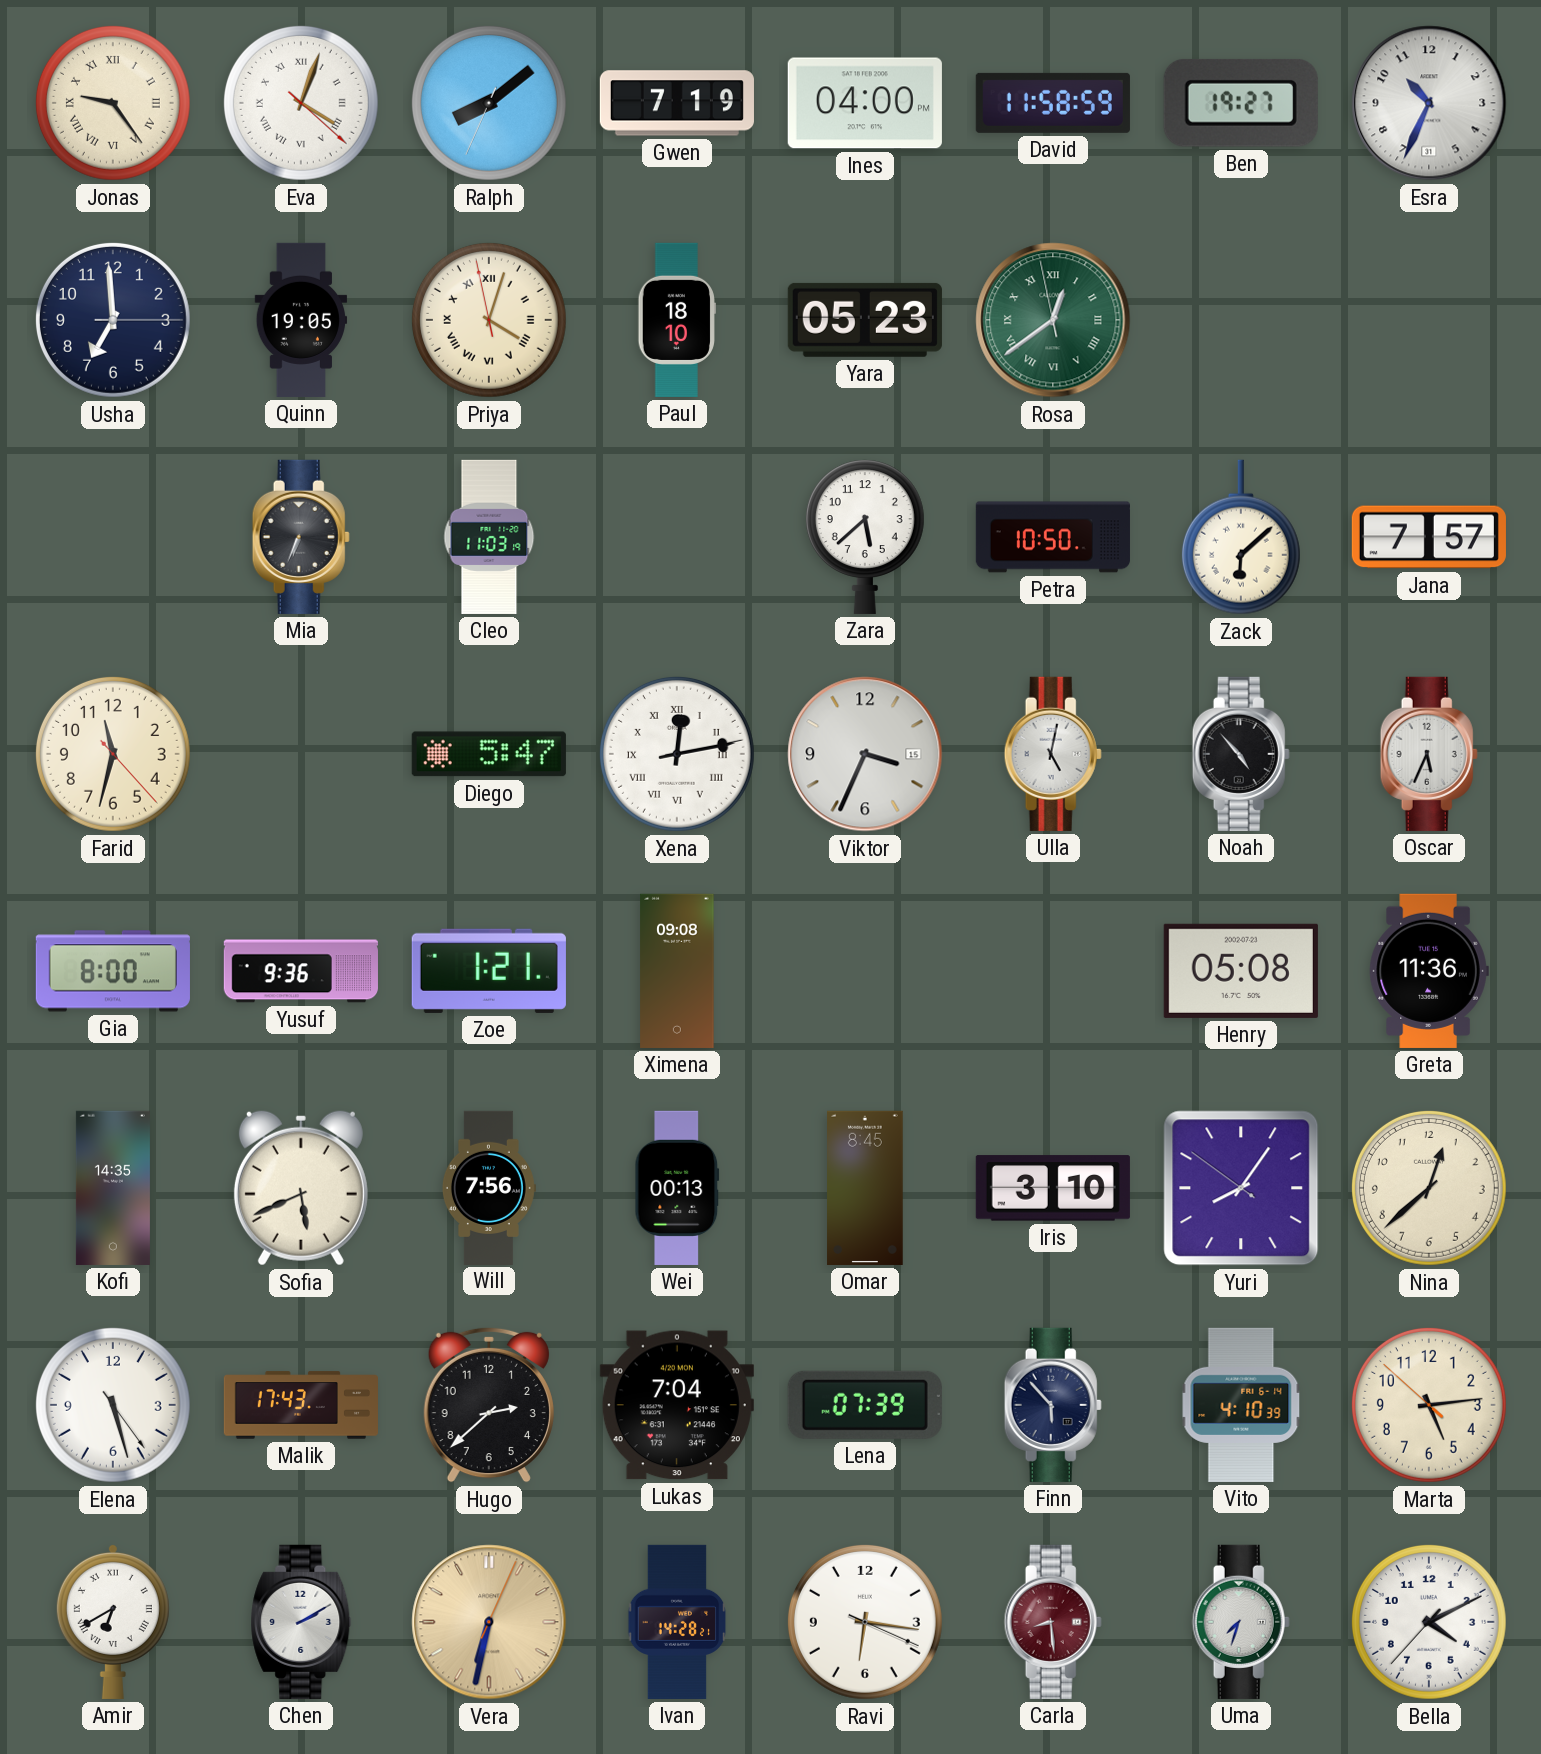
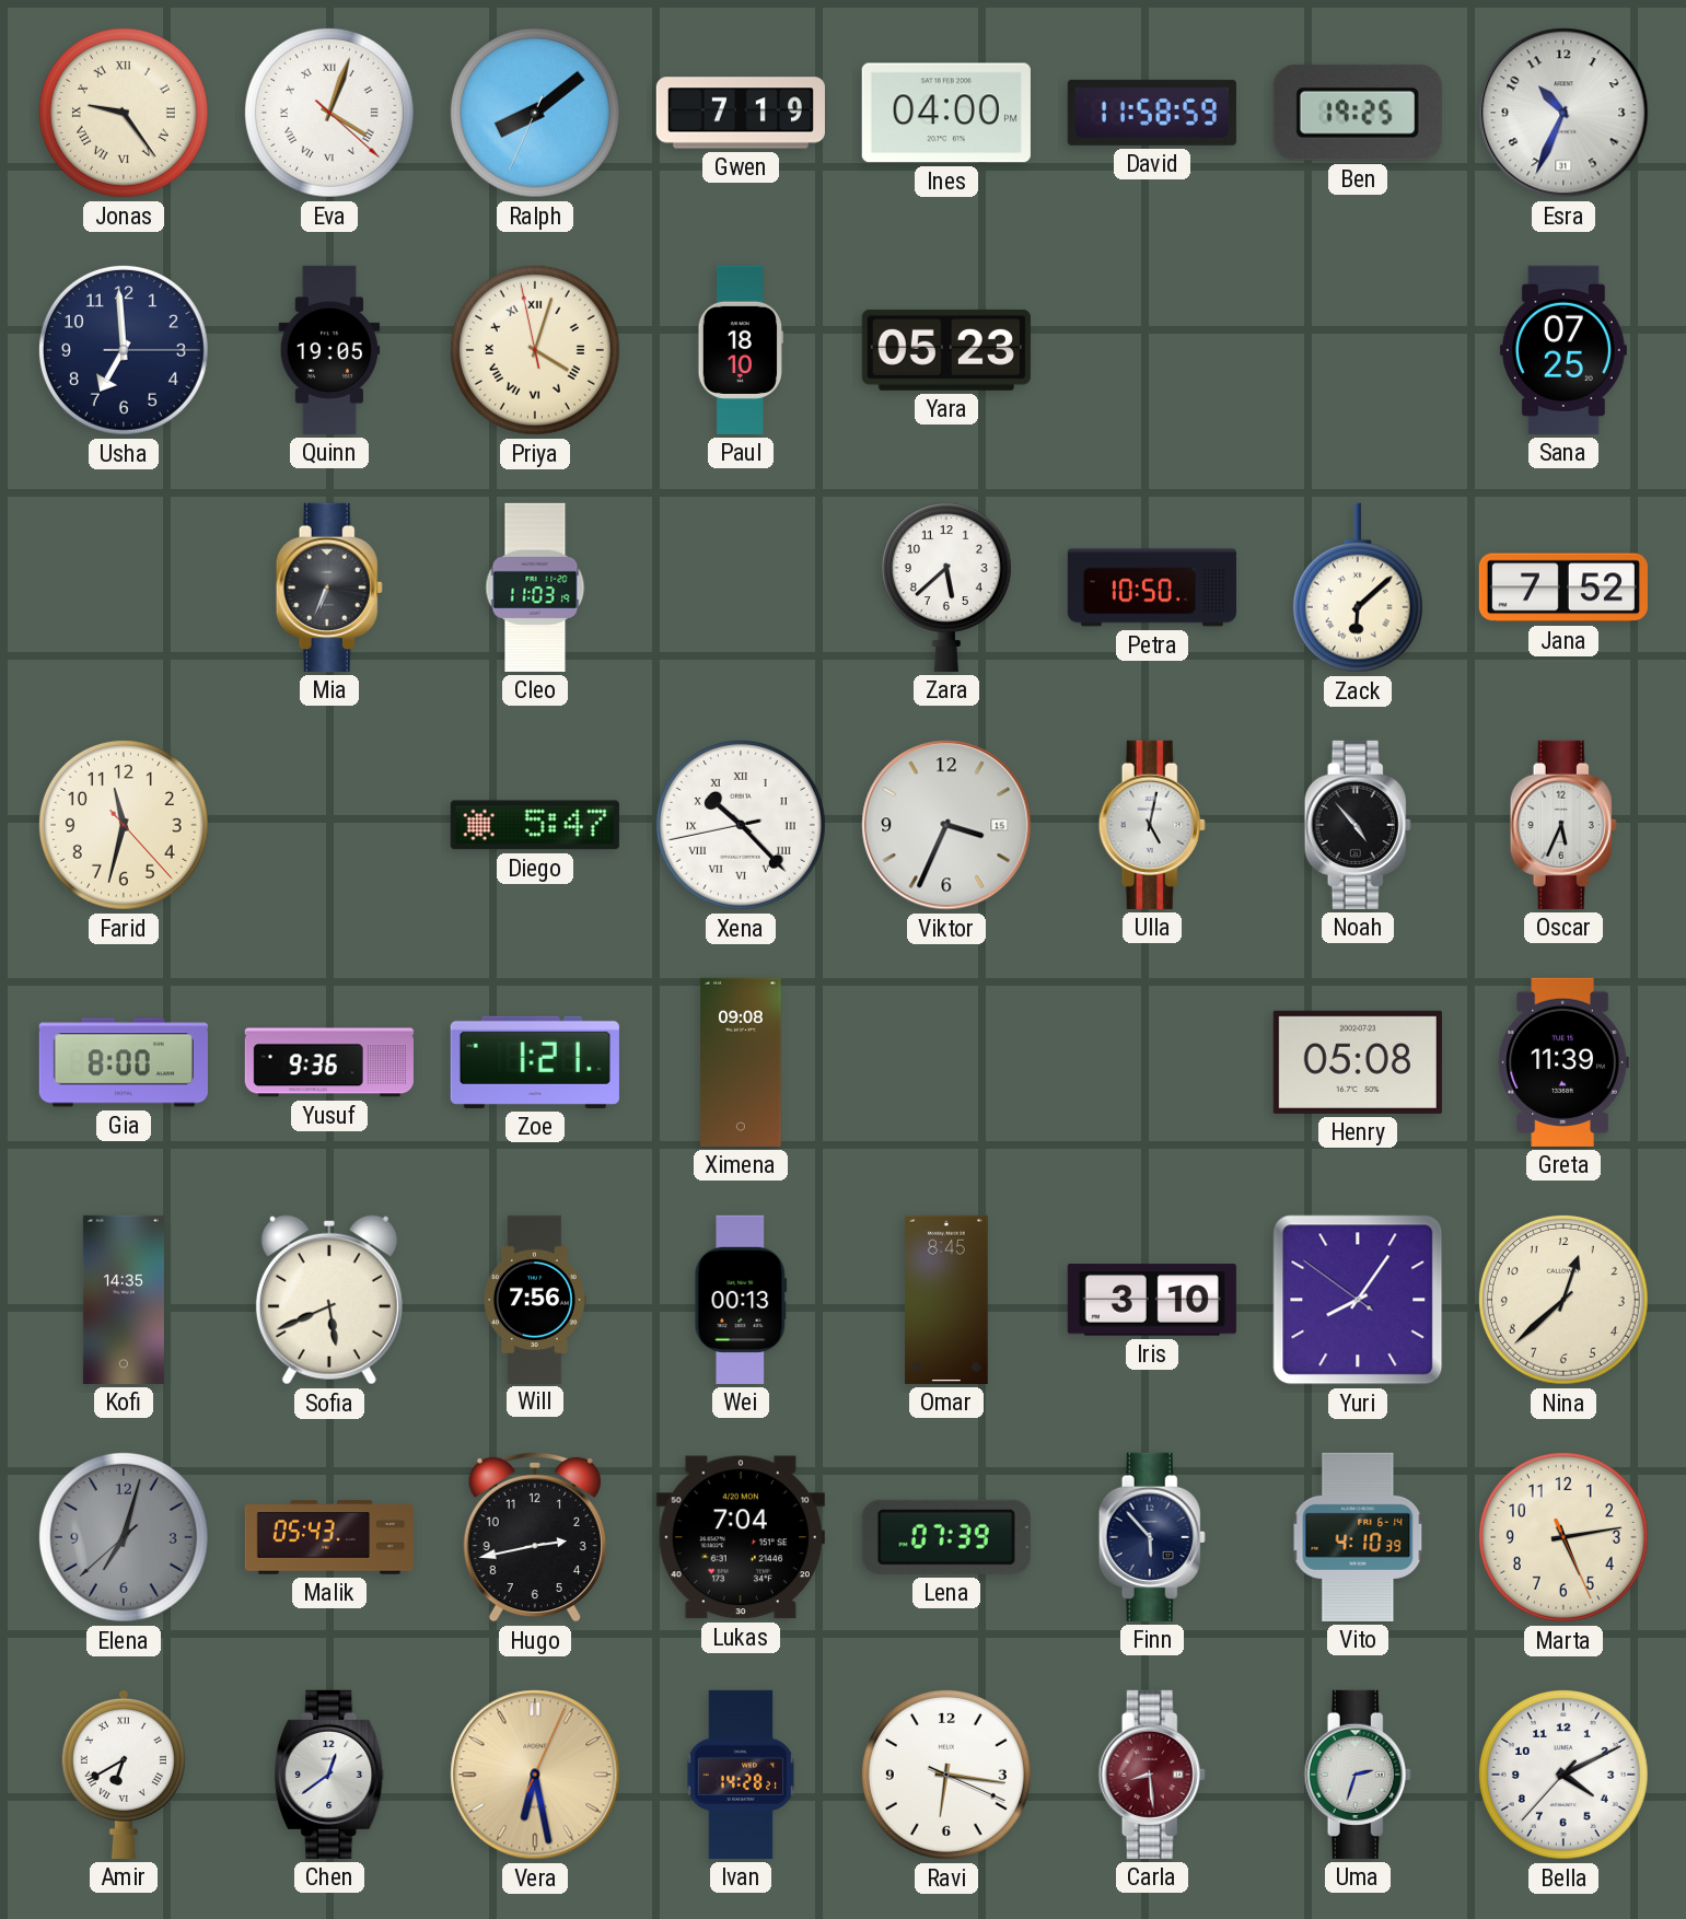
Ben: 19:27 -> 19:25
Rosa: 12:38 -> none
Sana: none -> 07:25
Jana: 7:57 -> 7:52
Xena: 12:13 -> 10:22
Greta: 11:36 -> 11:39
Elena: 5:27 -> 7:02
Elena dial: white -> grey
Malik: 17:43 -> 05:43
Hugo: 2:38 -> 2:43
Marta: 5:13:52 -> 5:13:26
Chen: 2:10 -> 12:39
Vera: 6:32 -> 6:28
Uma: 7:33 -> 2:33
